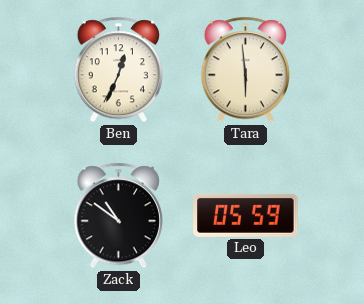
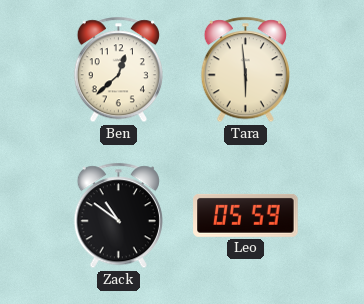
Ben: 12:34 -> 12:38
